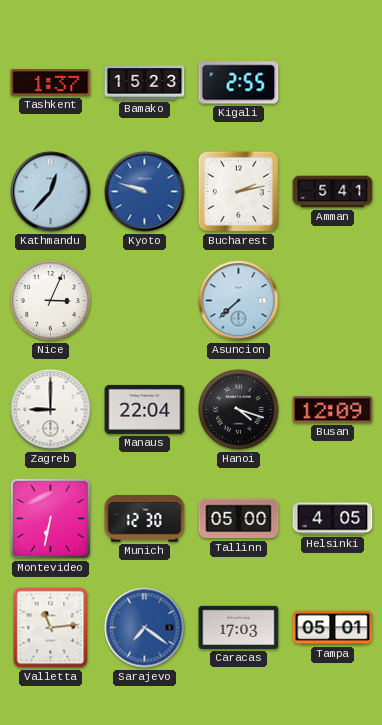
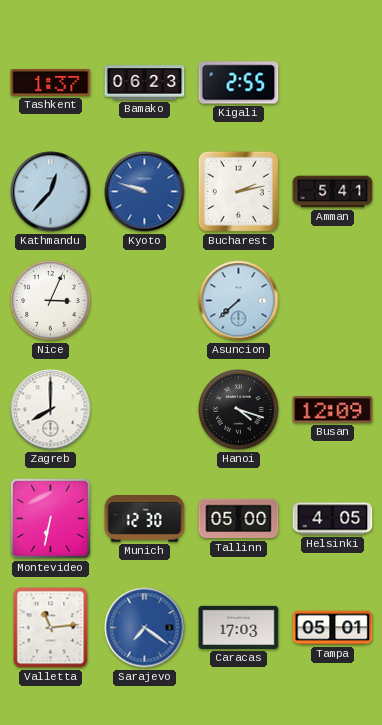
Bamako: 15:23 -> 06:23
Zagreb: 9:00 -> 8:00
Manaus: 22:04 -> none
